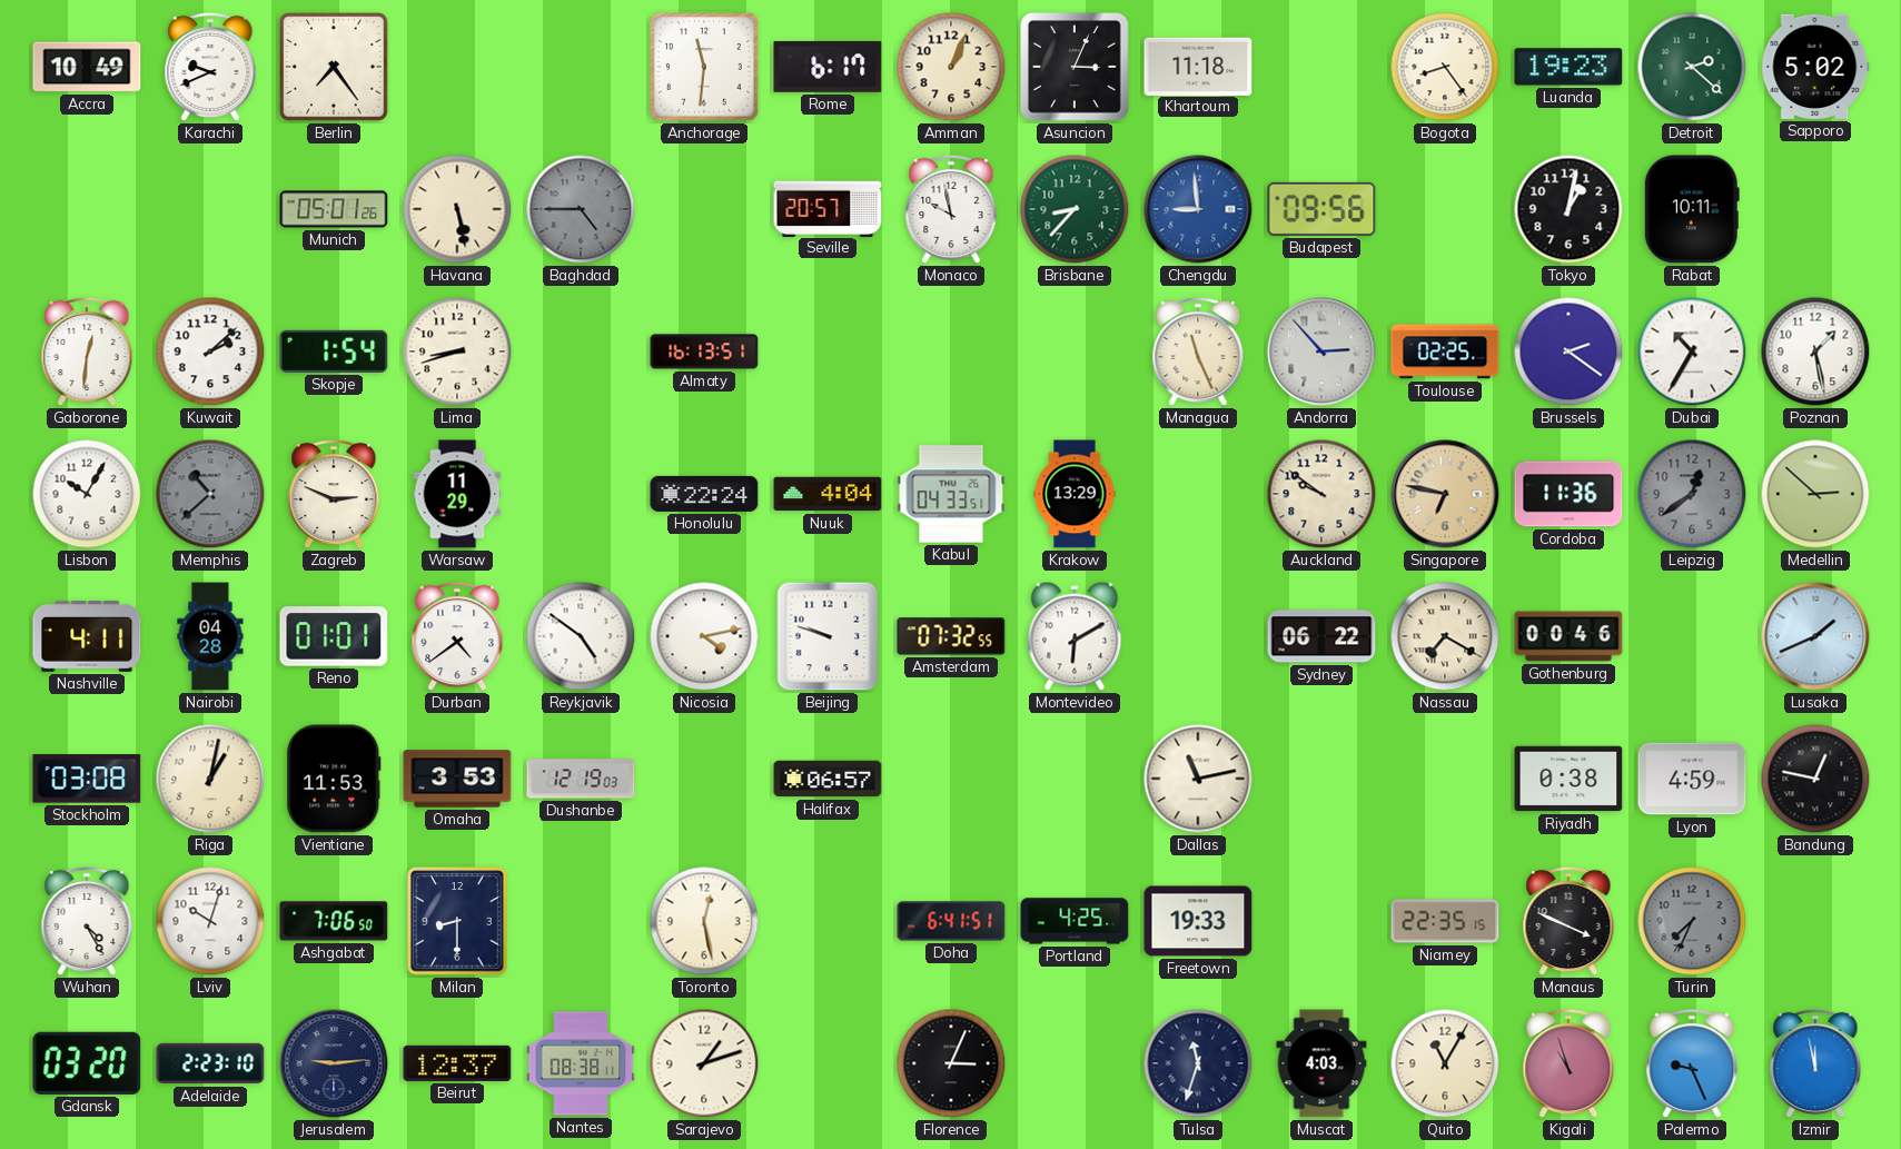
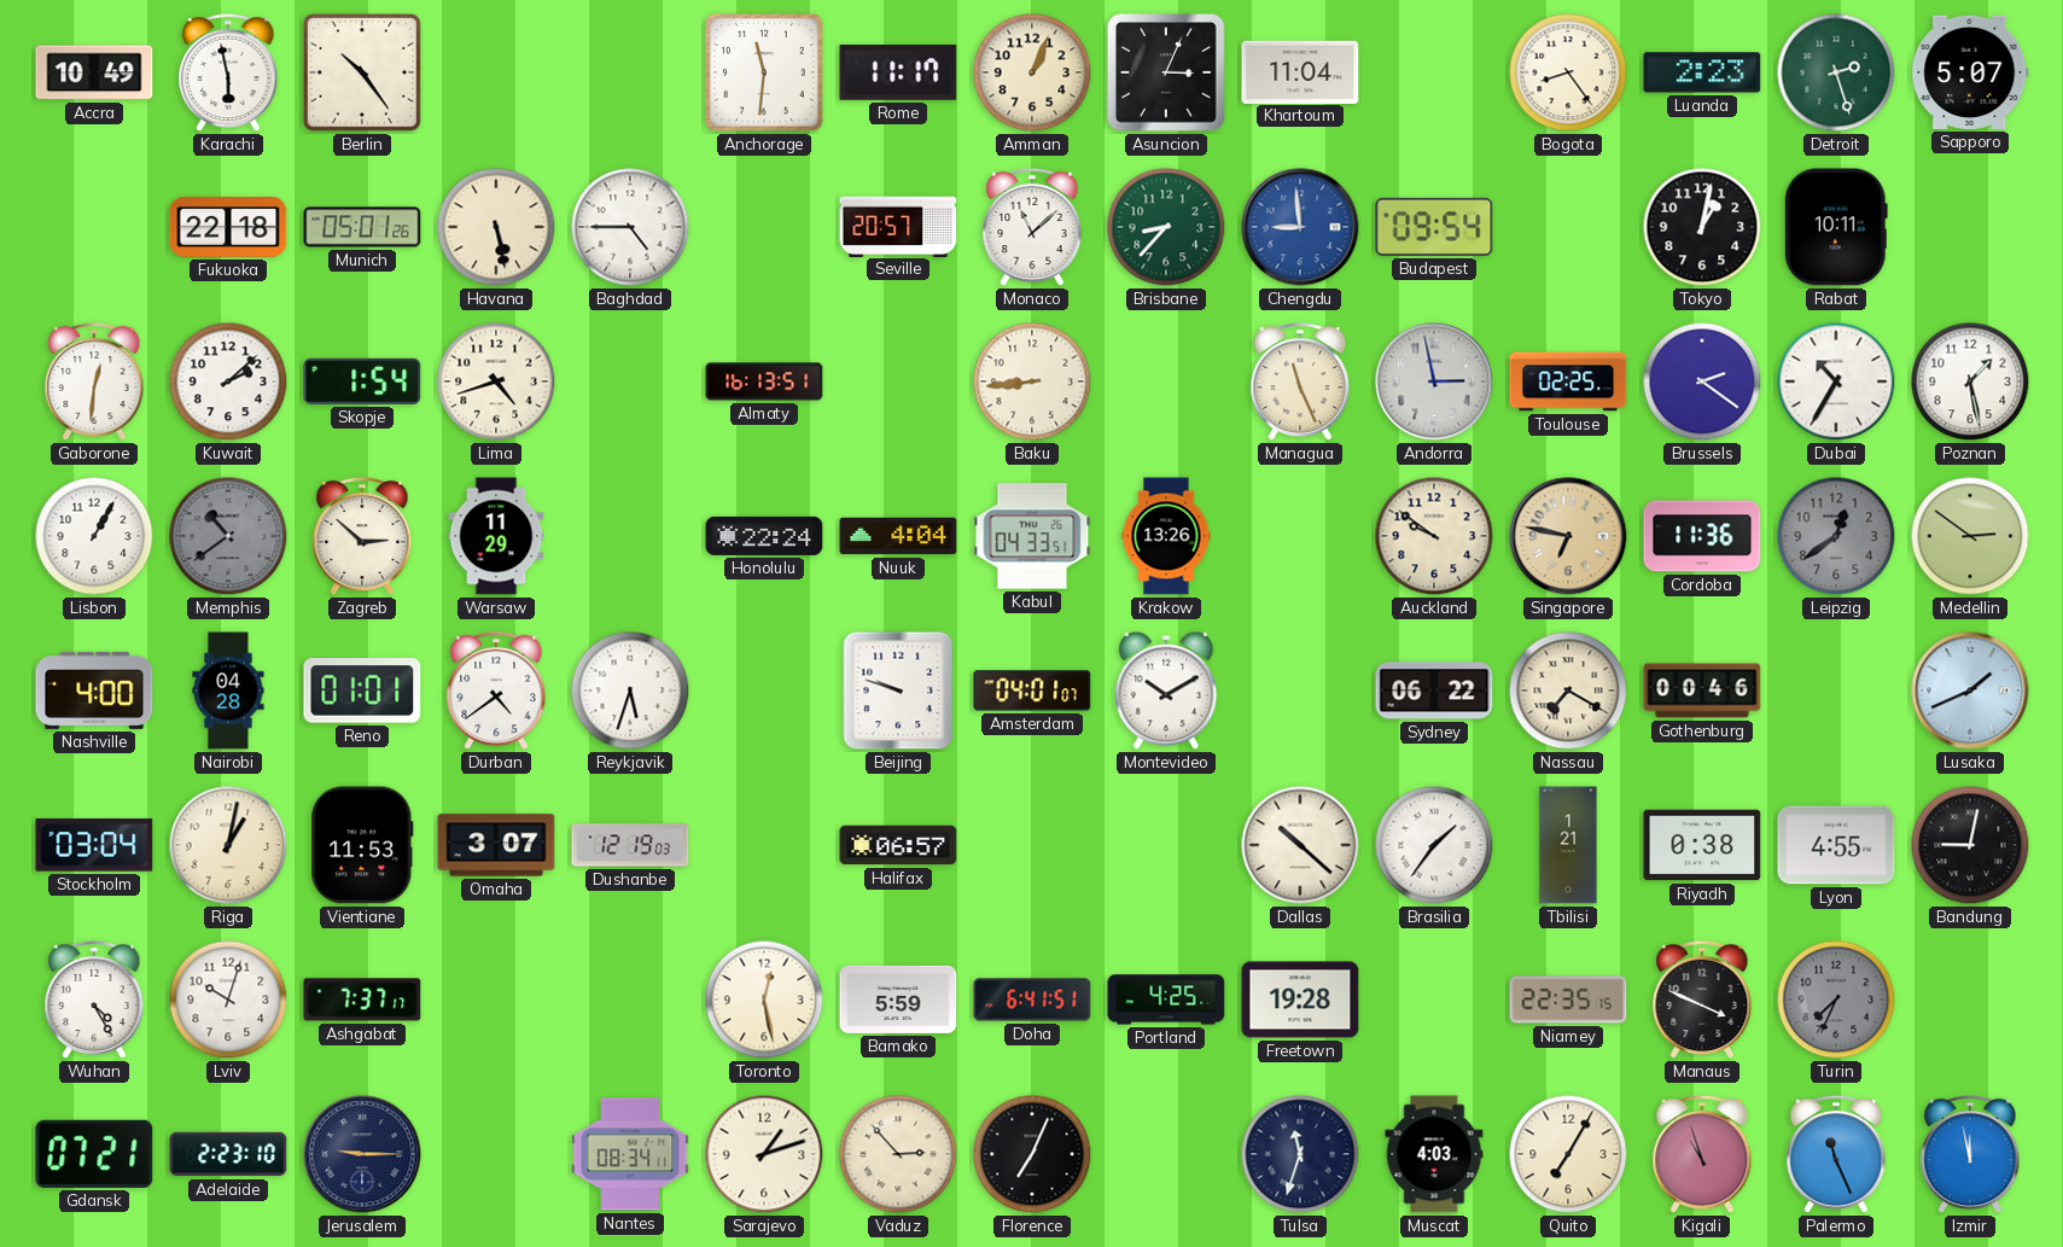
Karachi: 9:41 -> 5:58
Berlin: 7:24 -> 10:24
Rome: 6:17 -> 11:17
Khartoum: 11:18 -> 11:04
Luanda: 19:23 -> 2:23
Detroit: 2:22 -> 2:27
Sapporo: 5:02 -> 5:07
Fukuoka: none -> 22:18
Baghdad dial: grey -> white
Monaco: 9:58 -> 11:08
Budapest: 09:56 -> 09:54
Lima: 8:42 -> 4:42
Baku: none -> 8:44
Andorra: 2:53 -> 2:58
Lisbon: 10:05 -> 1:05
Memphis: 10:38 -> 10:39
Zagreb: 2:49 -> 2:52
Krakow: 13:29 -> 13:26
Medellin: 2:52 -> 2:51
Nashville: 4:11 -> 4:00
Reykjavik: 4:51 -> 5:33
Nicosia: 4:13 -> none
Amsterdam: 07:32 -> 04:01
Montevideo: 6:10 -> 10:10
Stockholm: 03:08 -> 03:04
Omaha: 3:53 -> 3:07
Dallas: 11:13 -> 10:22
Brasilia: none -> 1:36
Tbilisi: none -> 1:21
Lyon: 4:59 -> 4:55
Bandung: 12:47 -> 9:02
Ashgabat: 7:06 -> 7:37
Milan: 8:30 -> none
Bamako: none -> 5:59
Freetown: 19:33 -> 19:28
Gdansk: 03:20 -> 07:21
Jerusalem: 9:14 -> 9:15
Beirut: 12:37 -> none
Nantes: 08:38 -> 08:34
Vaduz: none -> 2:53
Florence: 3:04 -> 7:04
Quito: 11:05 -> 7:05
Palermo: 9:26 -> 11:26
